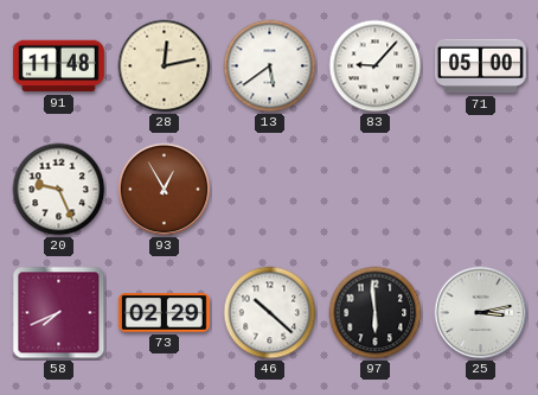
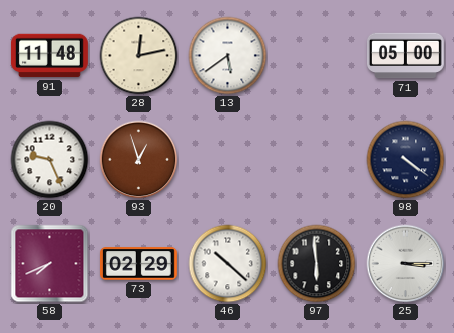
83: 9:07 -> none
93: 12:55 -> 12:57
98: none -> 4:21
25: 3:13 -> 3:15
